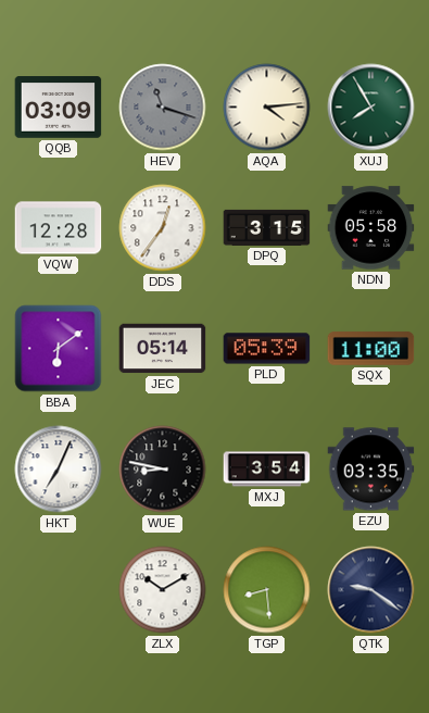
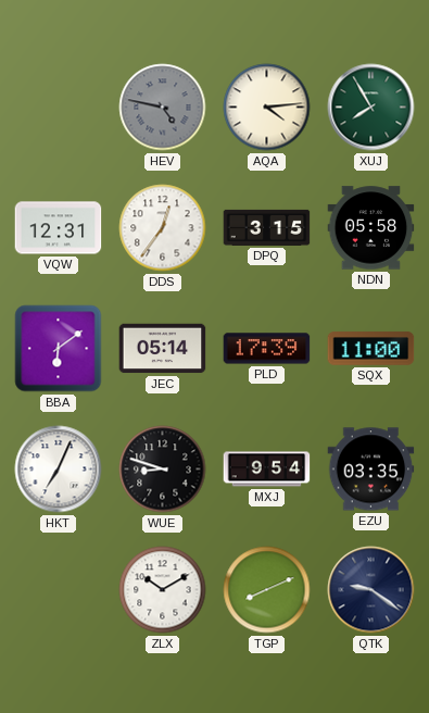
QQB: 03:09 -> none
HEV: 11:18 -> 4:47
VQW: 12:28 -> 12:31
PLD: 05:39 -> 17:39
WUE: 8:47 -> 8:48
MXJ: 3:54 -> 9:54
TGP: 8:29 -> 8:11
